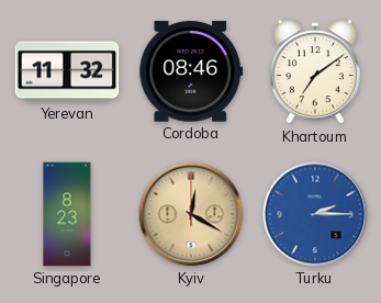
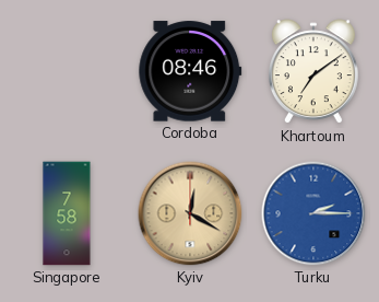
Yerevan: 11:32 -> none
Singapore: 8:23 -> 7:58
